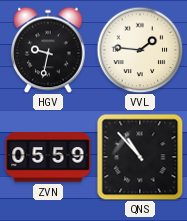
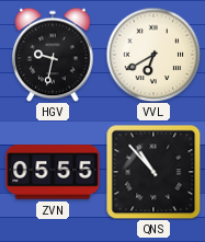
VVL: 1:46 -> 6:40
ZVN: 05:59 -> 05:55
